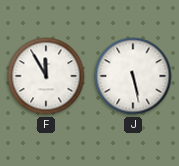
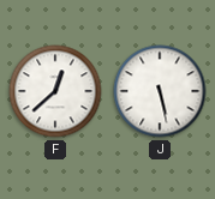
F: 11:55 -> 12:38
